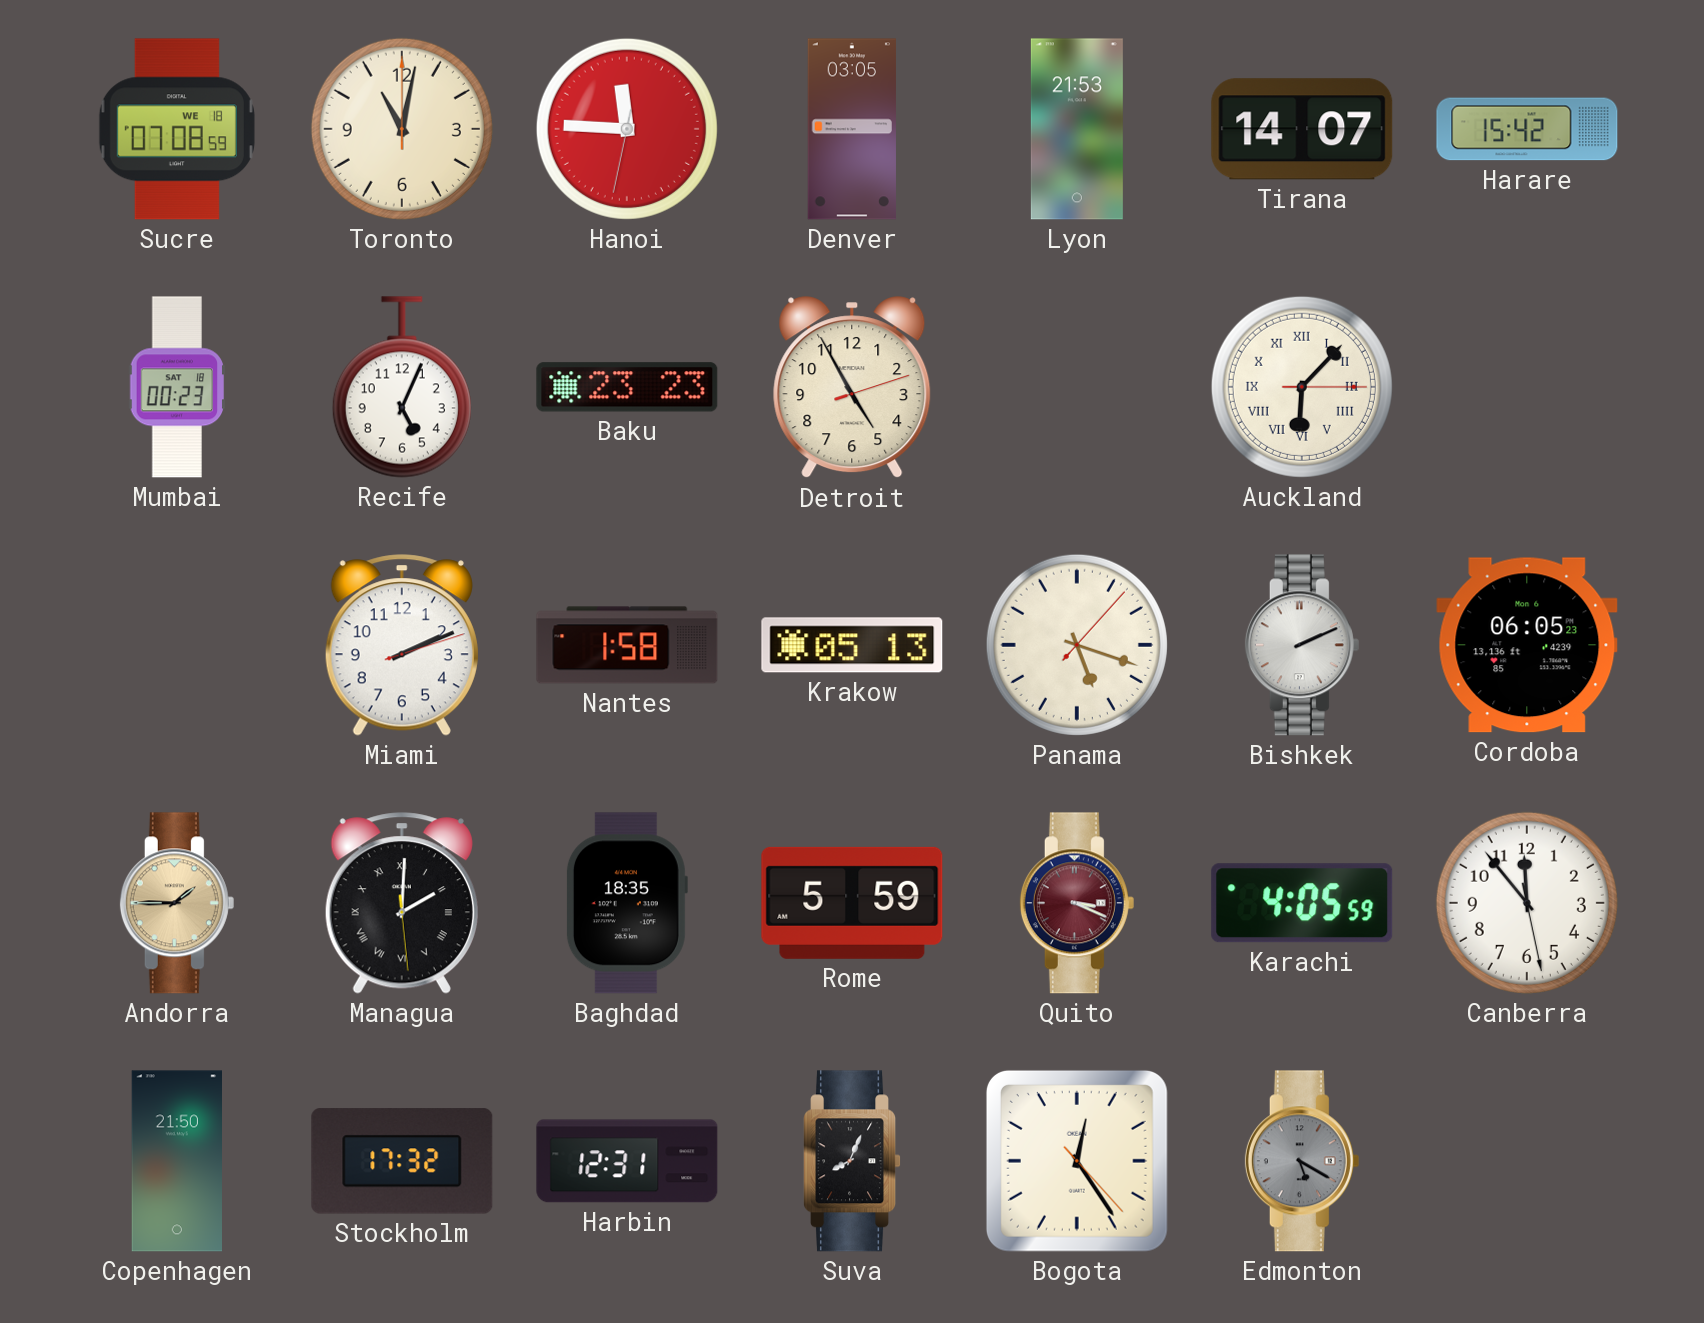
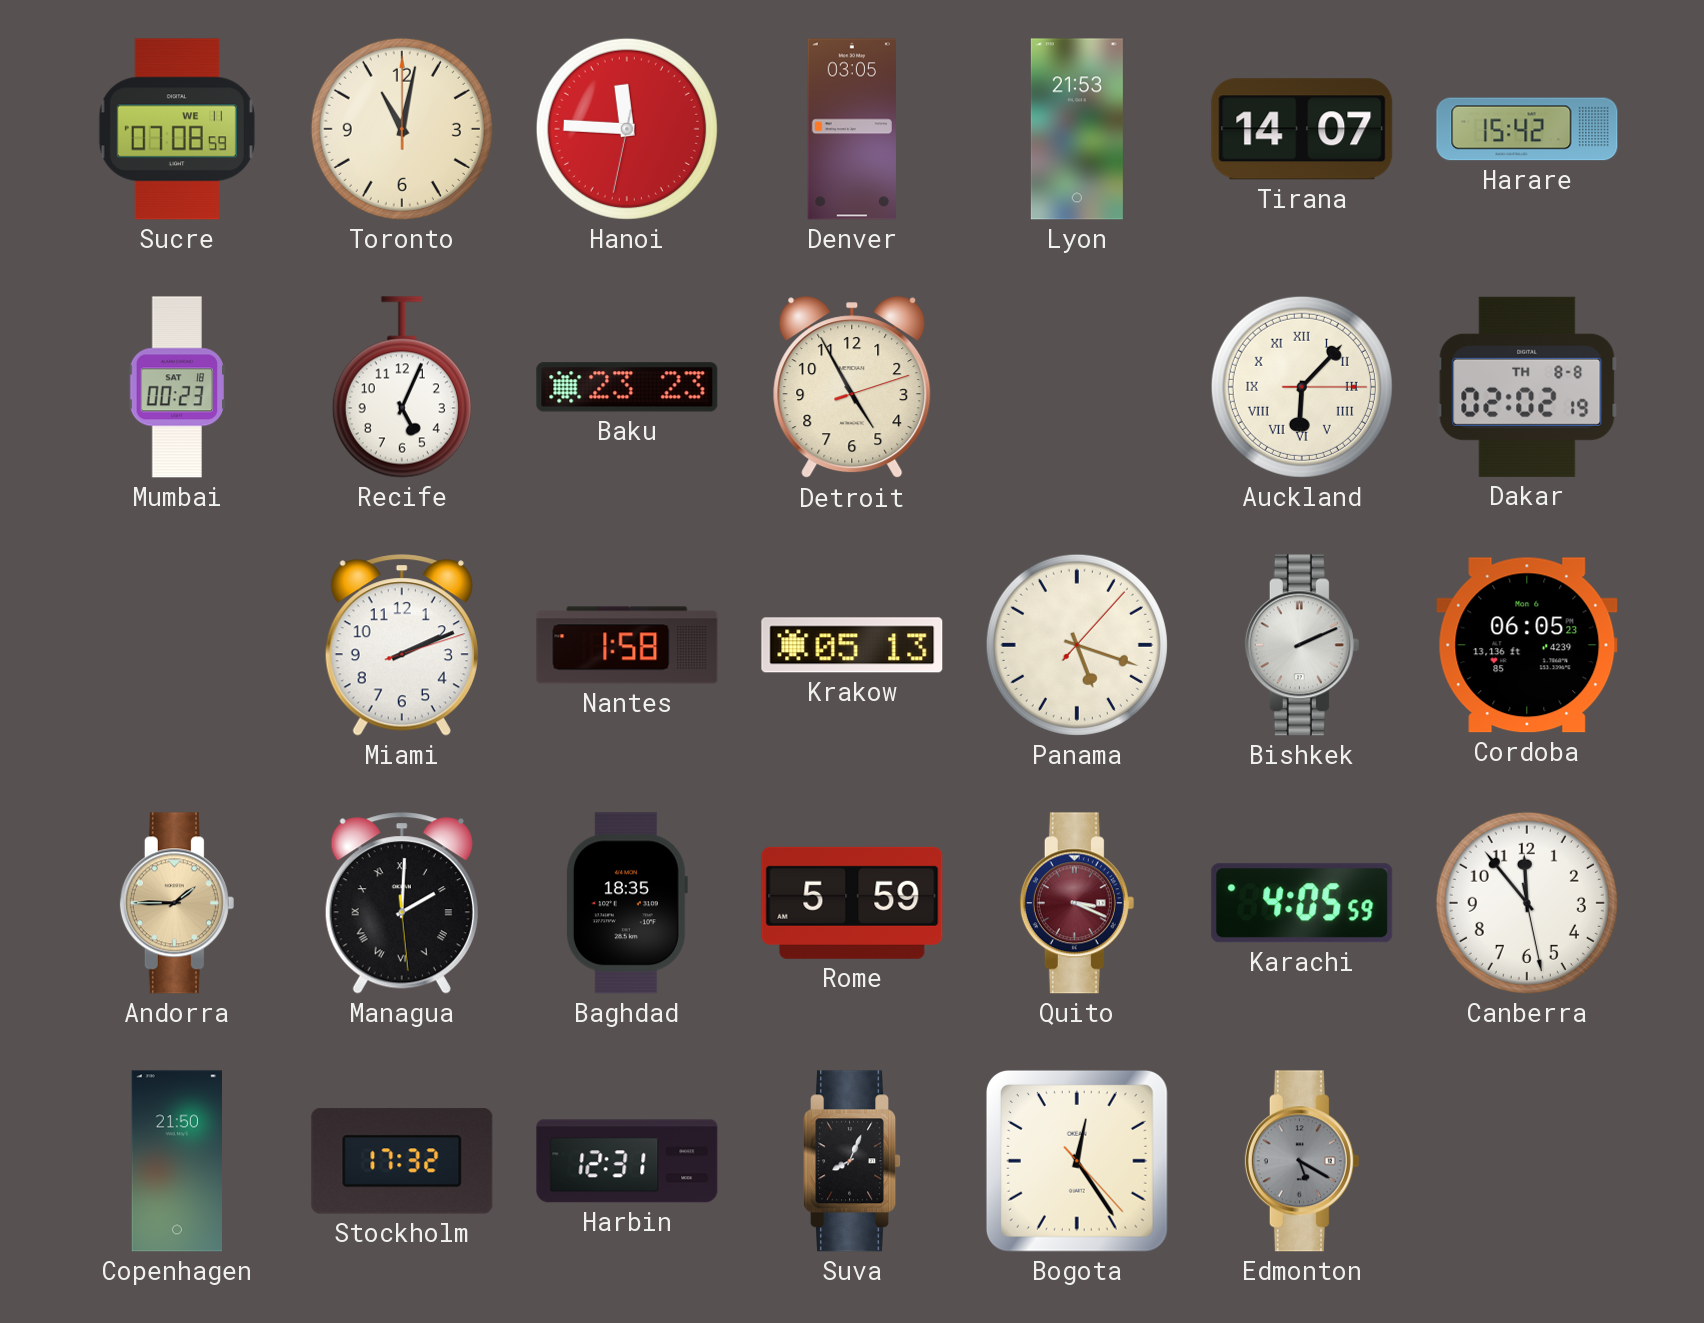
Sucre date: WE 18 -> WE 11
Dakar: none -> 02:02
